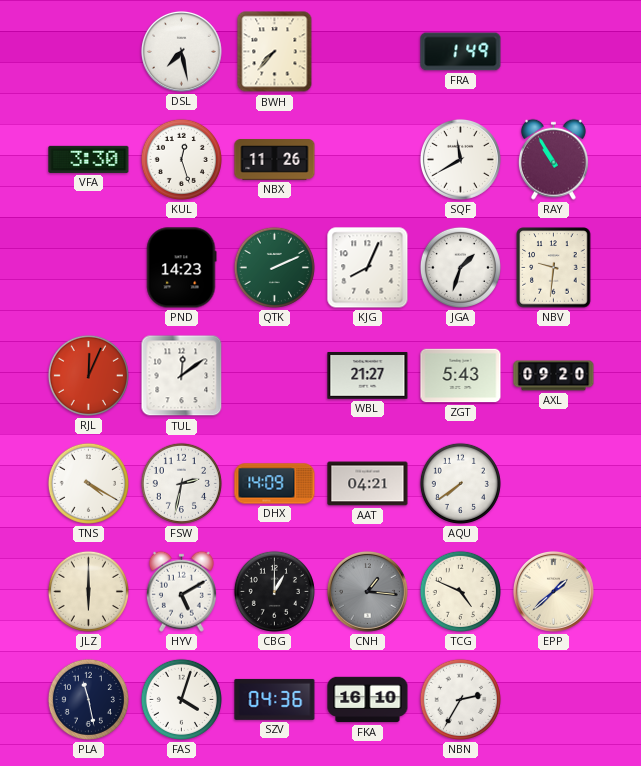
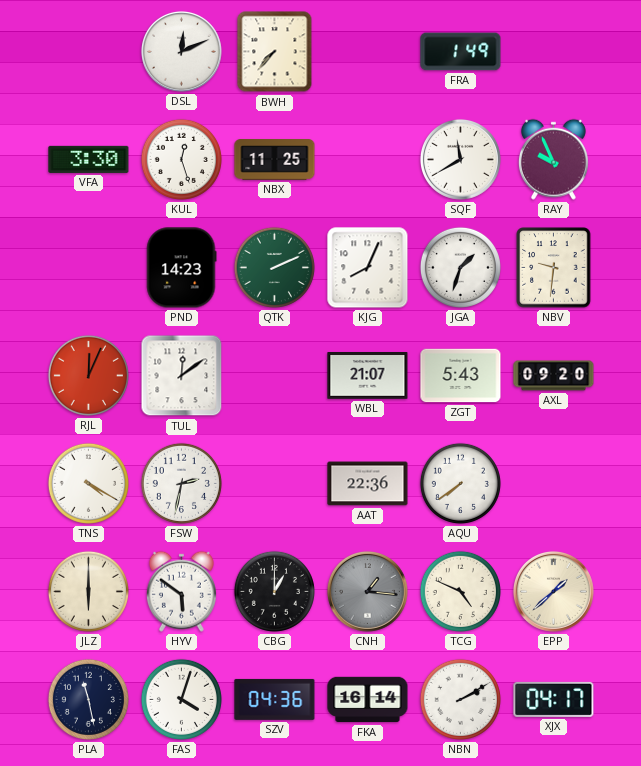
DSL: 7:28 -> 12:11
NBX: 11:26 -> 11:25
RAY: 10:55 -> 9:56
WBL: 21:27 -> 21:07
DHX: 14:09 -> none
AAT: 04:21 -> 22:36
HYV: 5:10 -> 5:51
FKA: 16:10 -> 16:14
NBN: 2:35 -> 2:10
XJX: none -> 04:17
